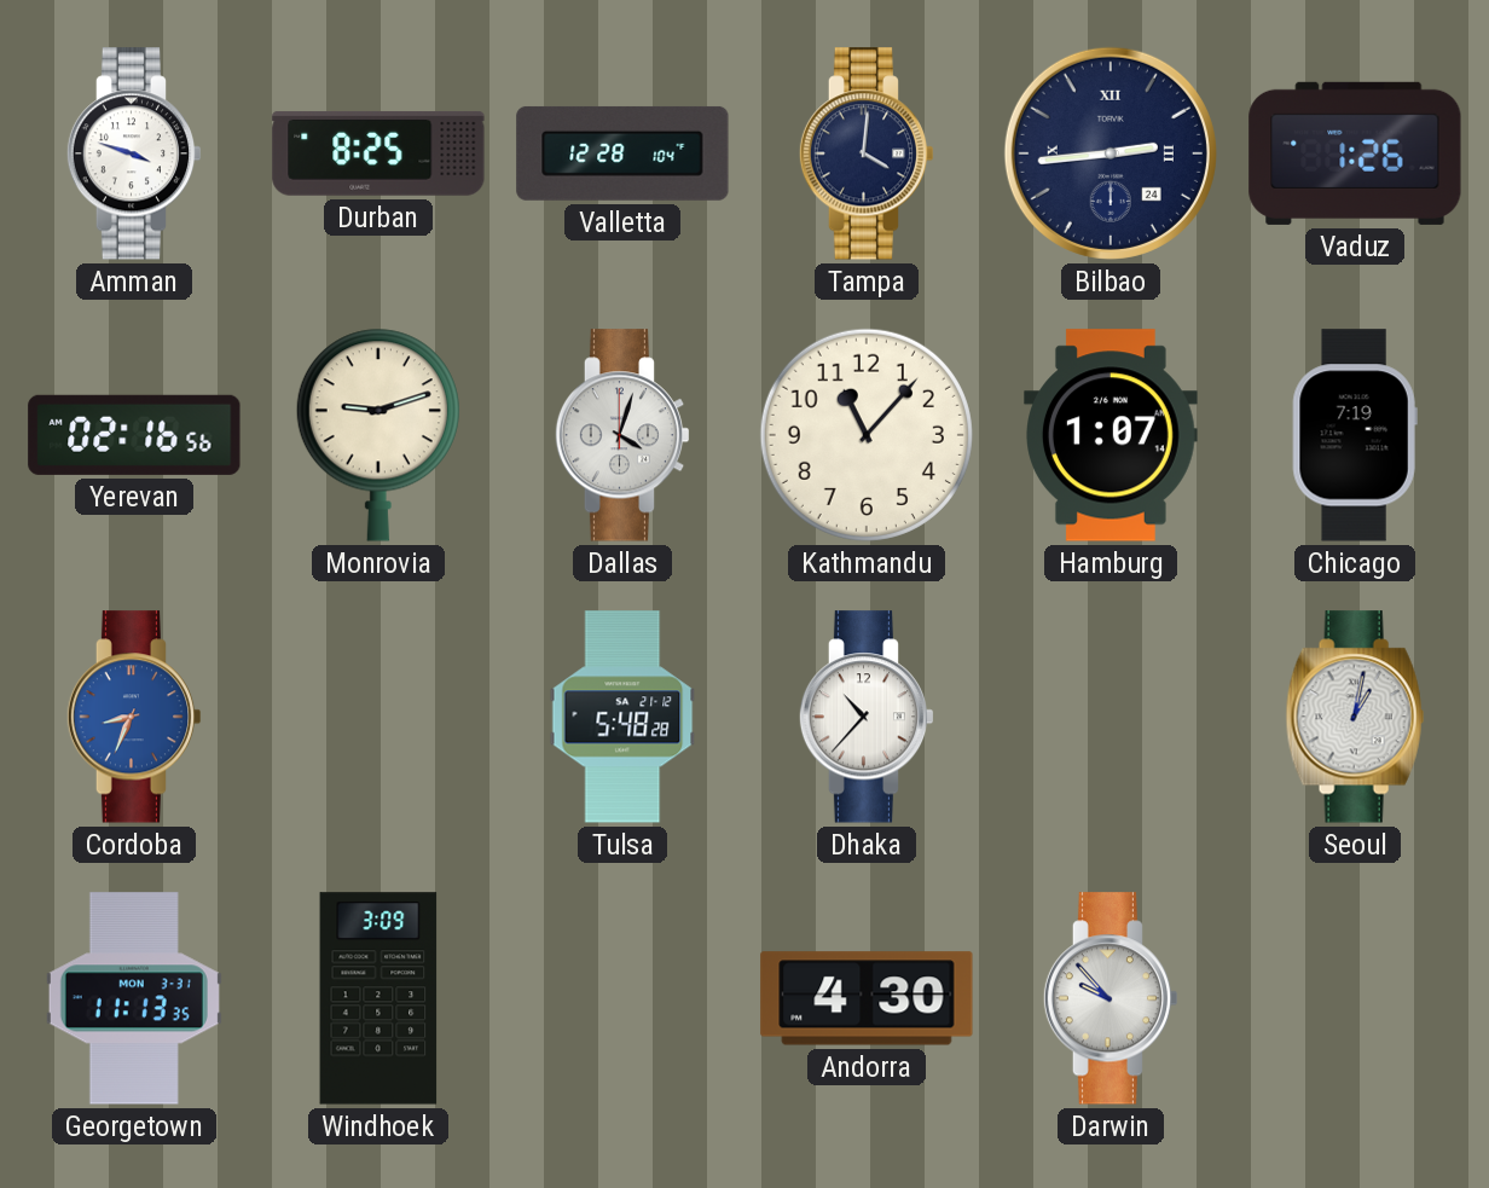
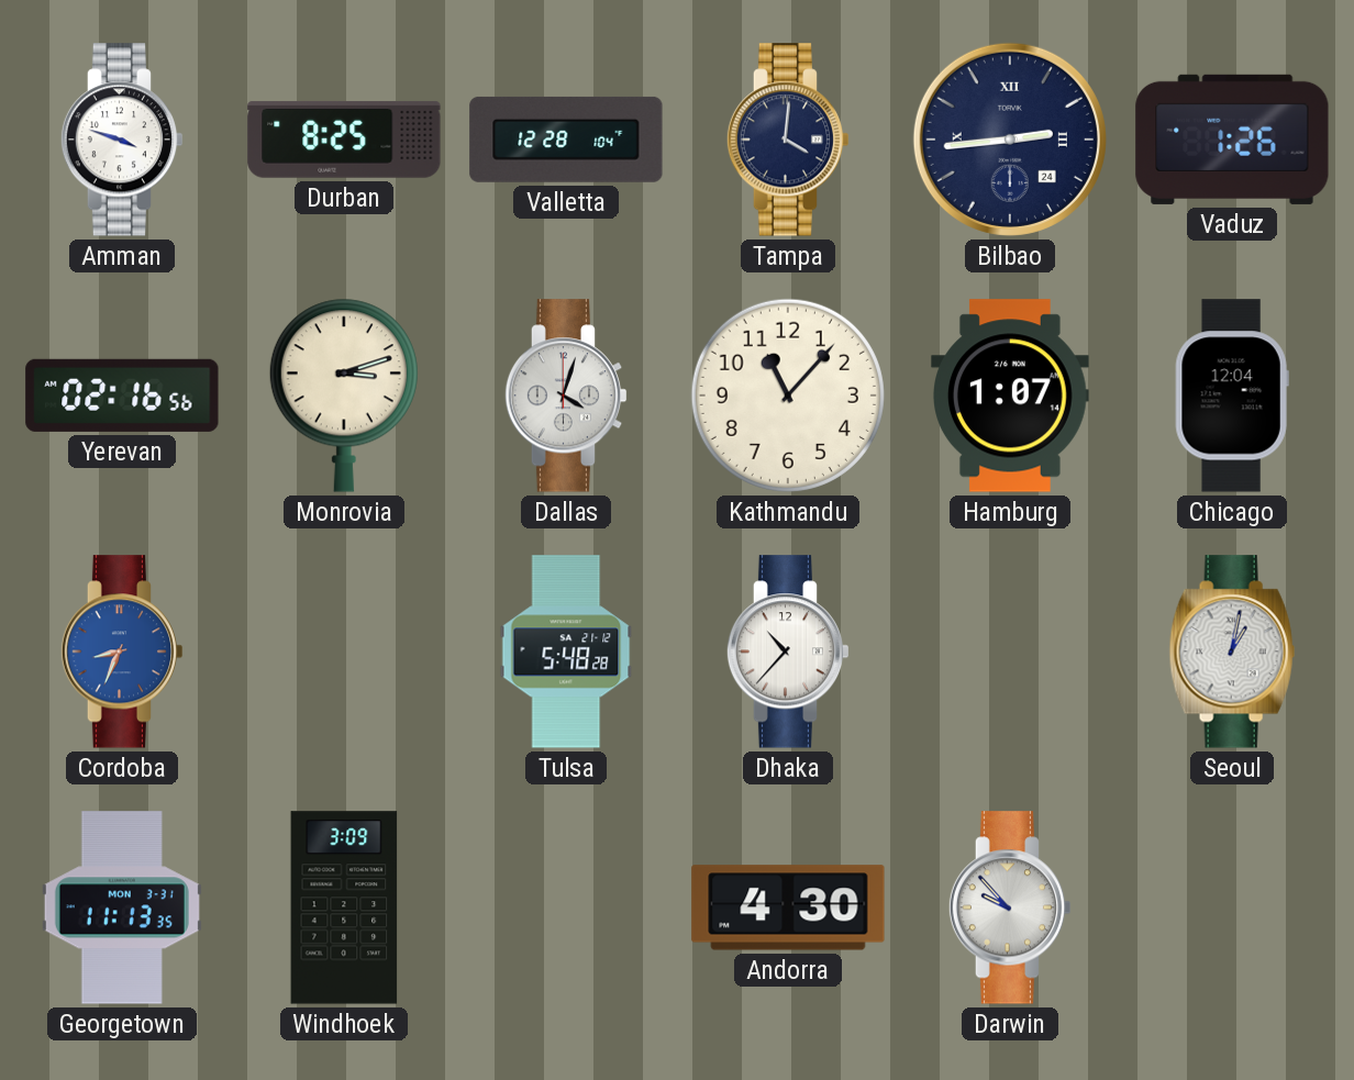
Monrovia: 9:12 -> 3:12
Chicago: 7:19 -> 12:04
